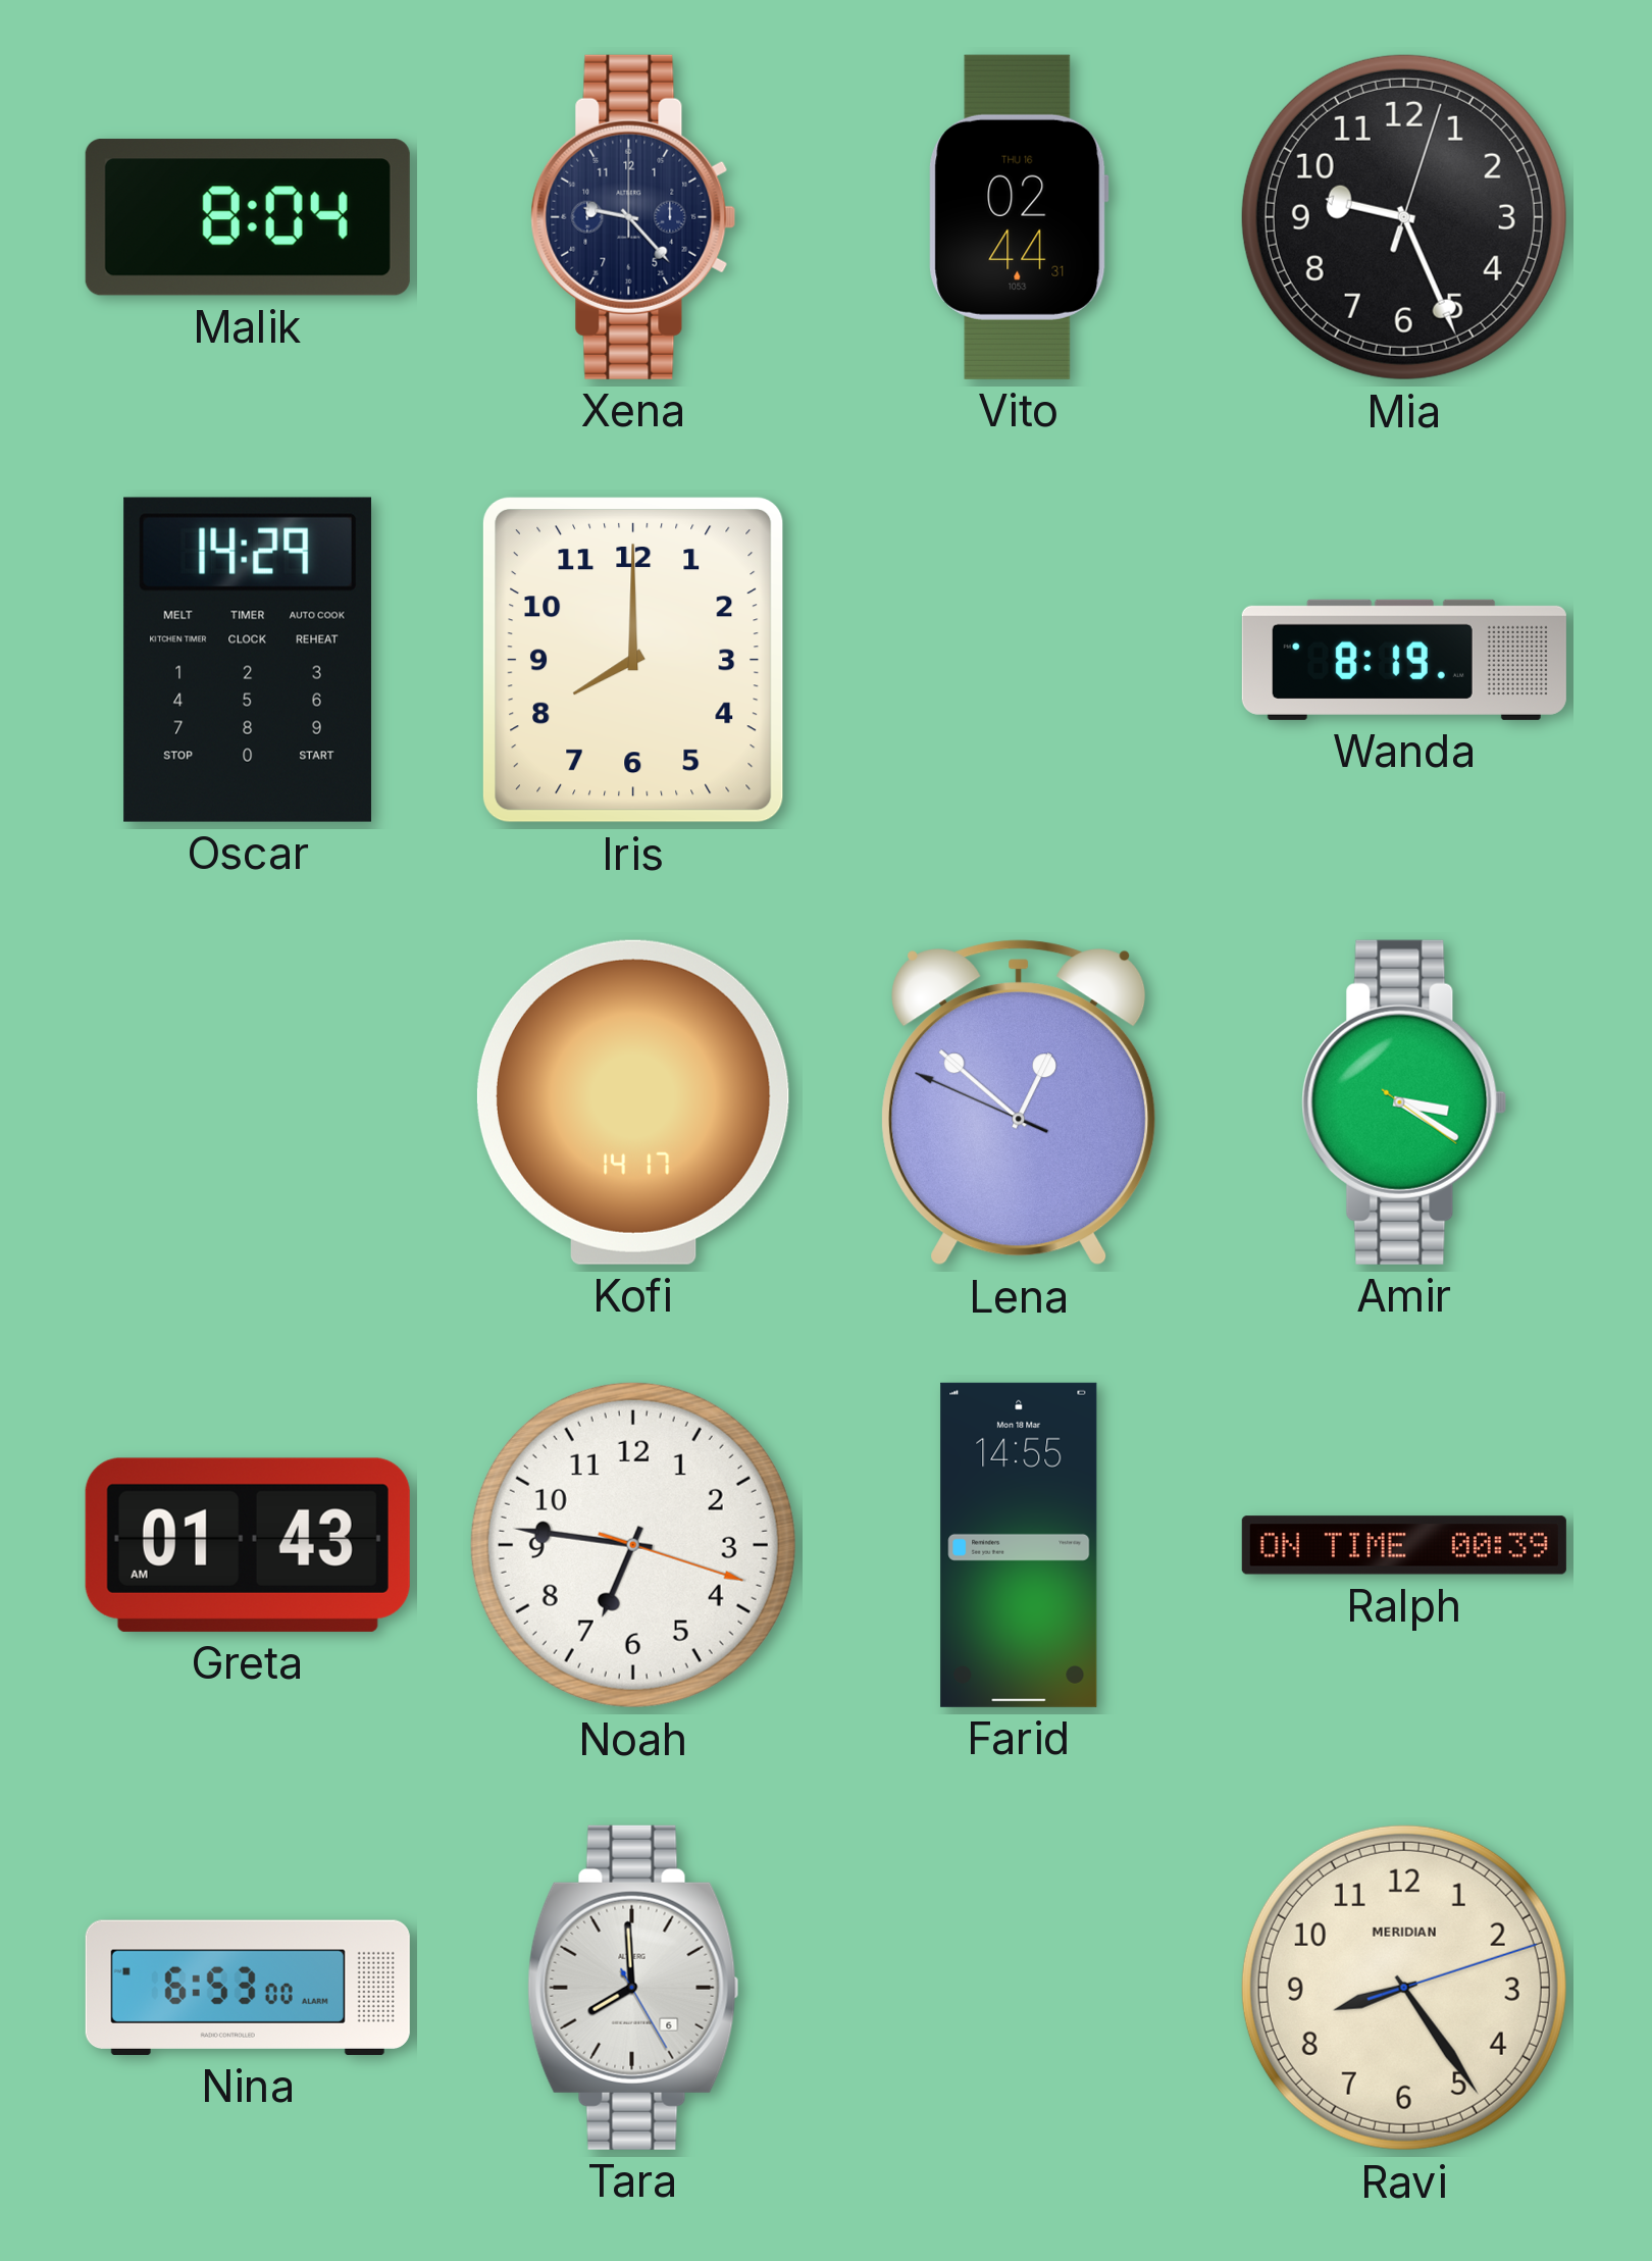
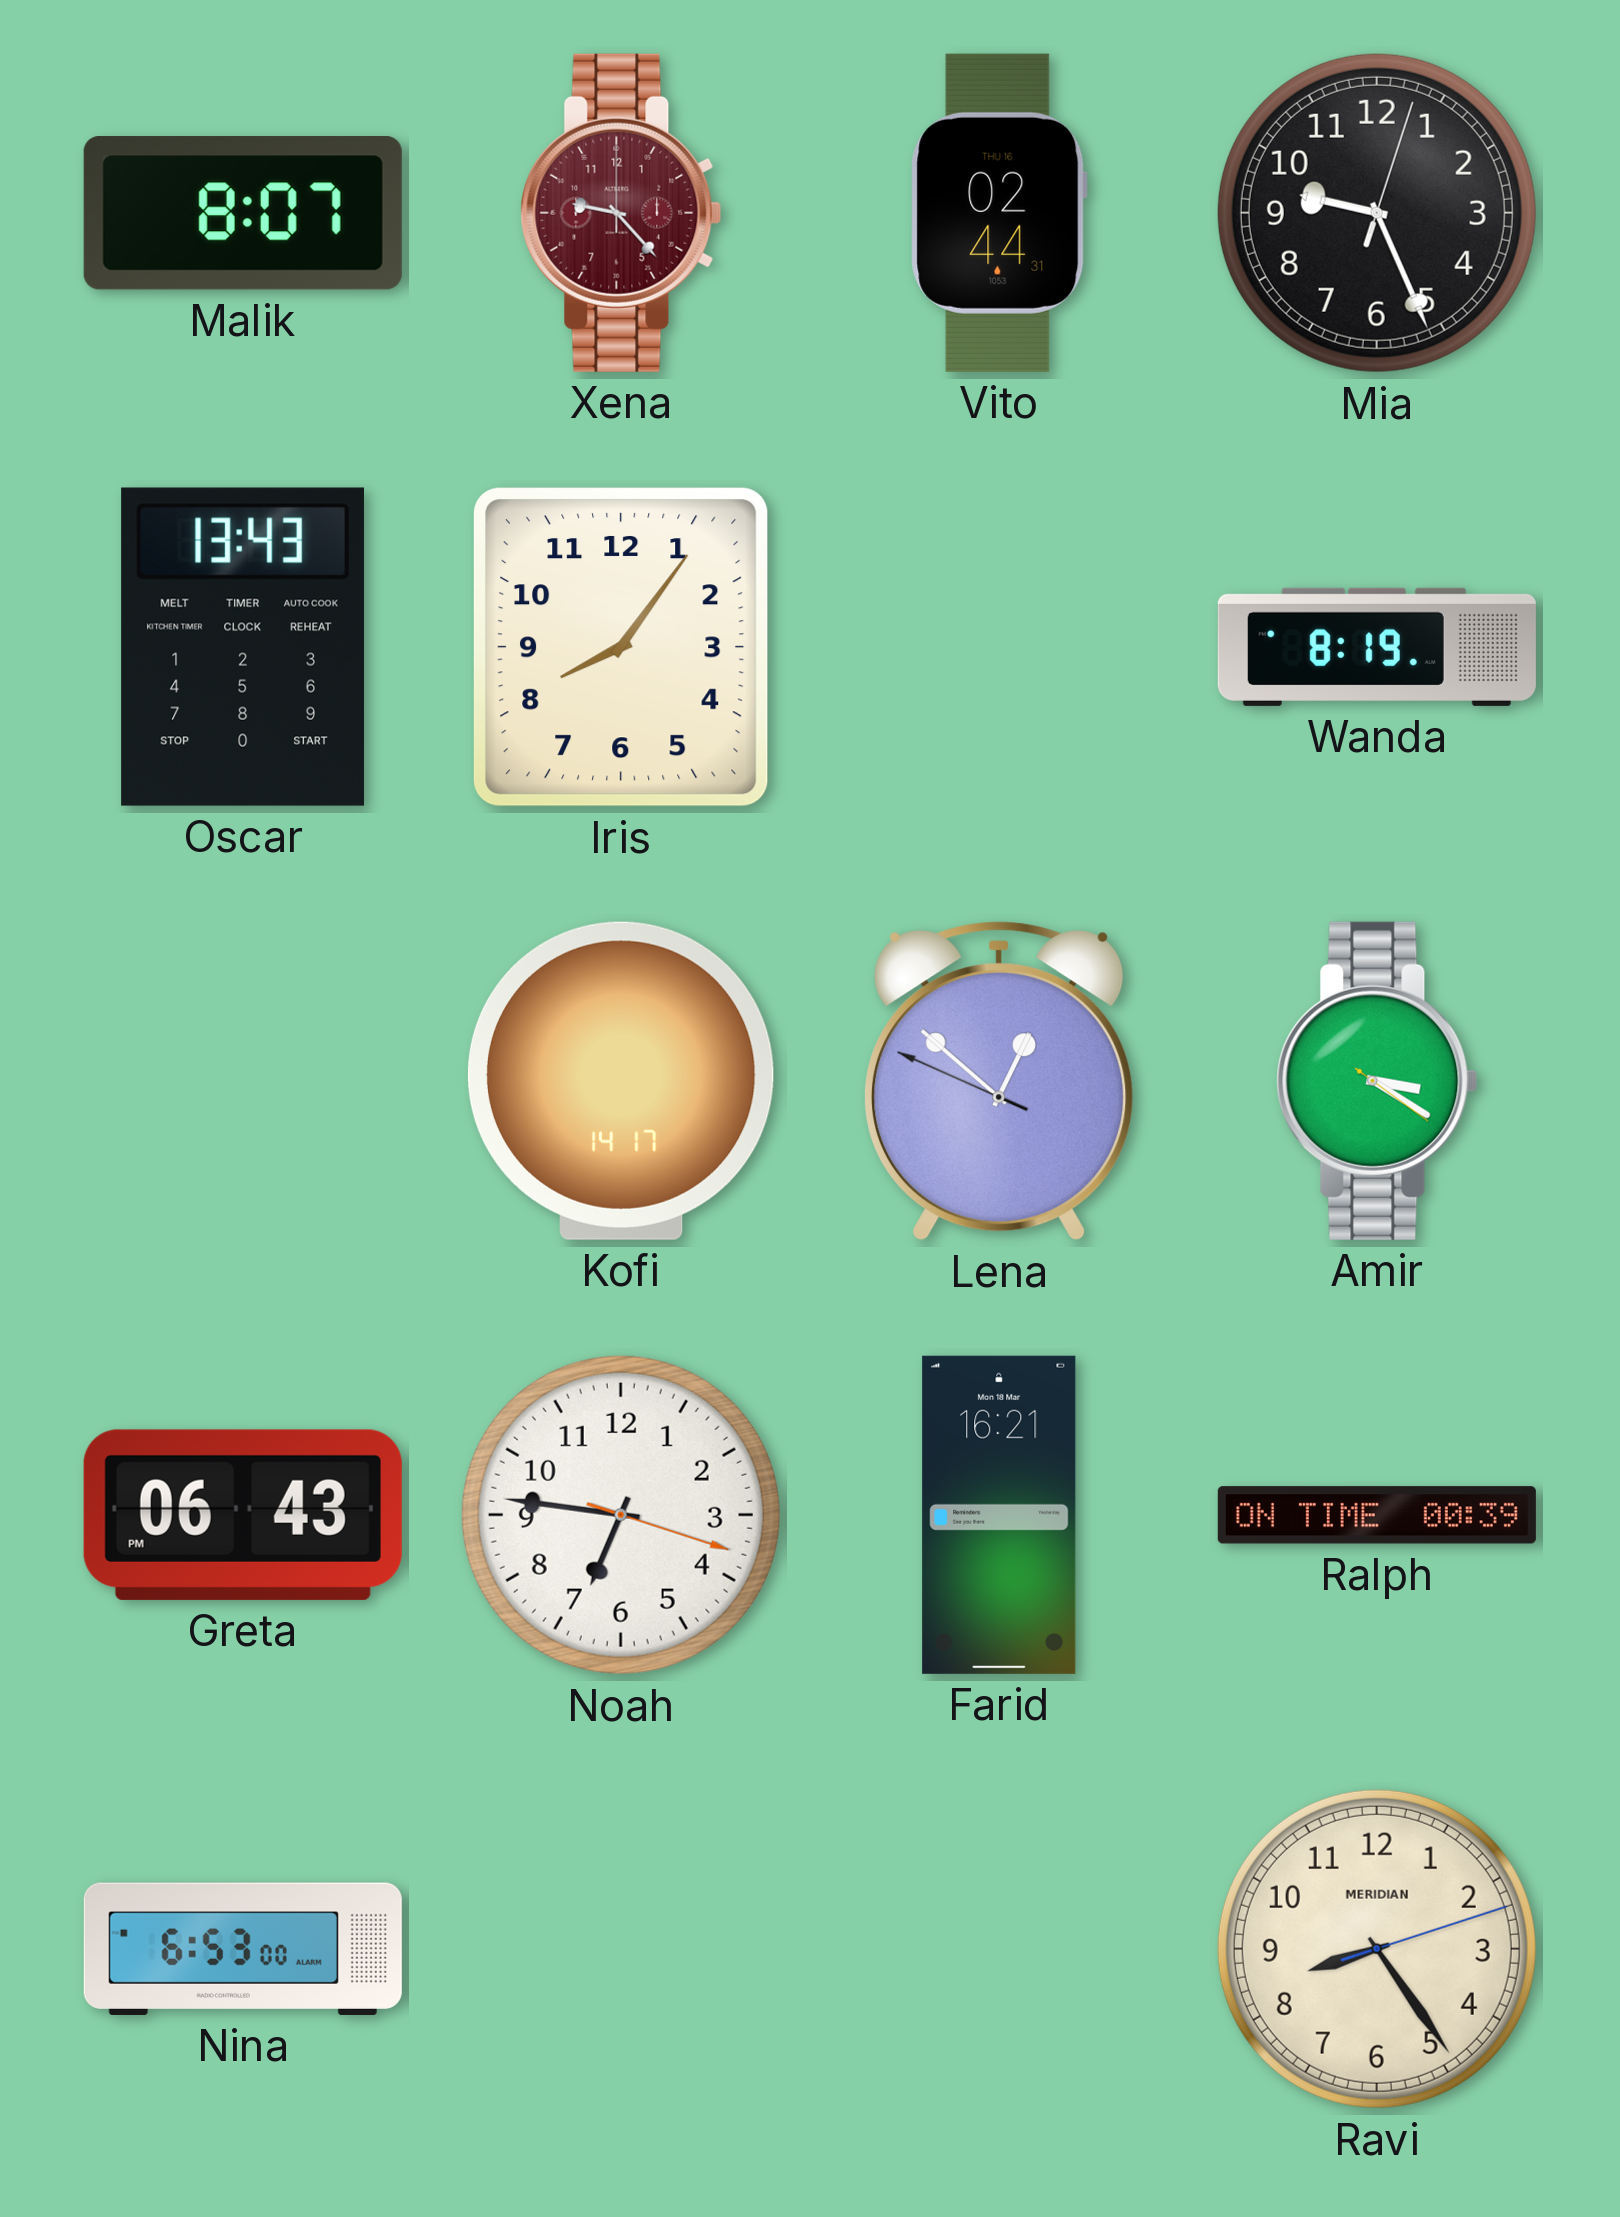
Malik: 8:04 -> 8:07
Xena dial: navy -> burgundy
Oscar: 14:29 -> 13:43
Iris: 8:00 -> 8:06
Greta: 01:43 -> 06:43
Farid: 14:55 -> 16:21
Tara: 7:59 -> none
